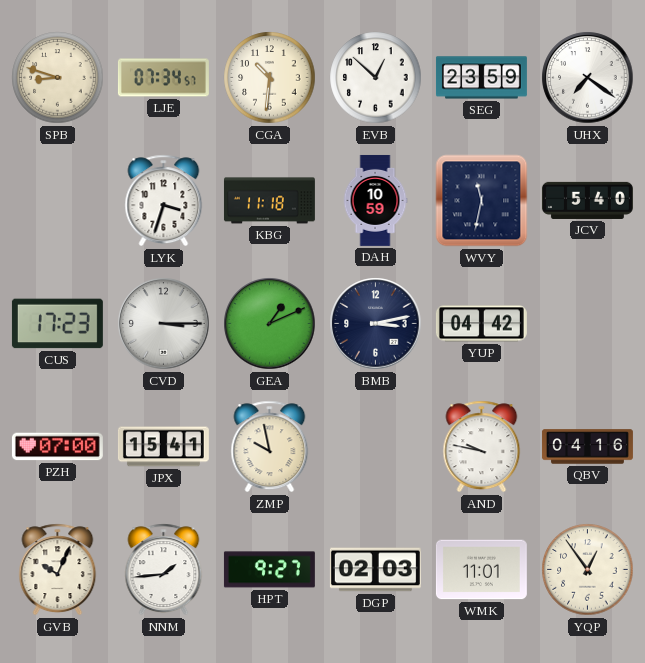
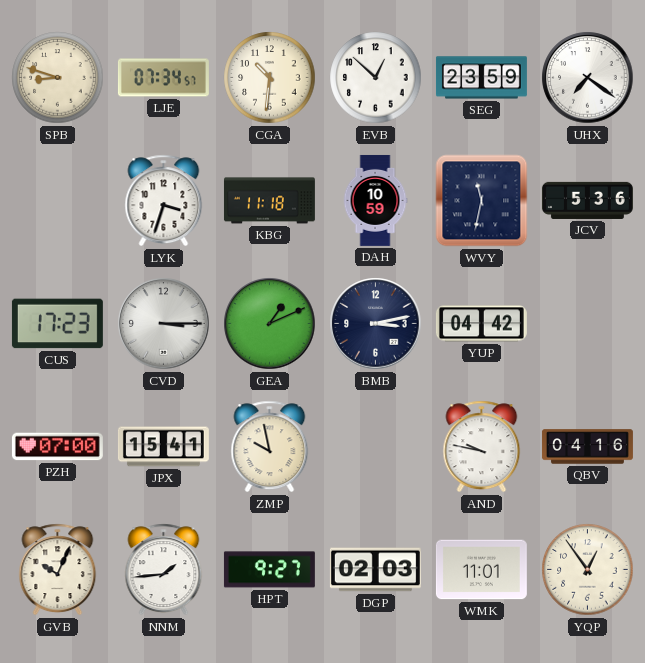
JCV: 5:40 -> 5:36
